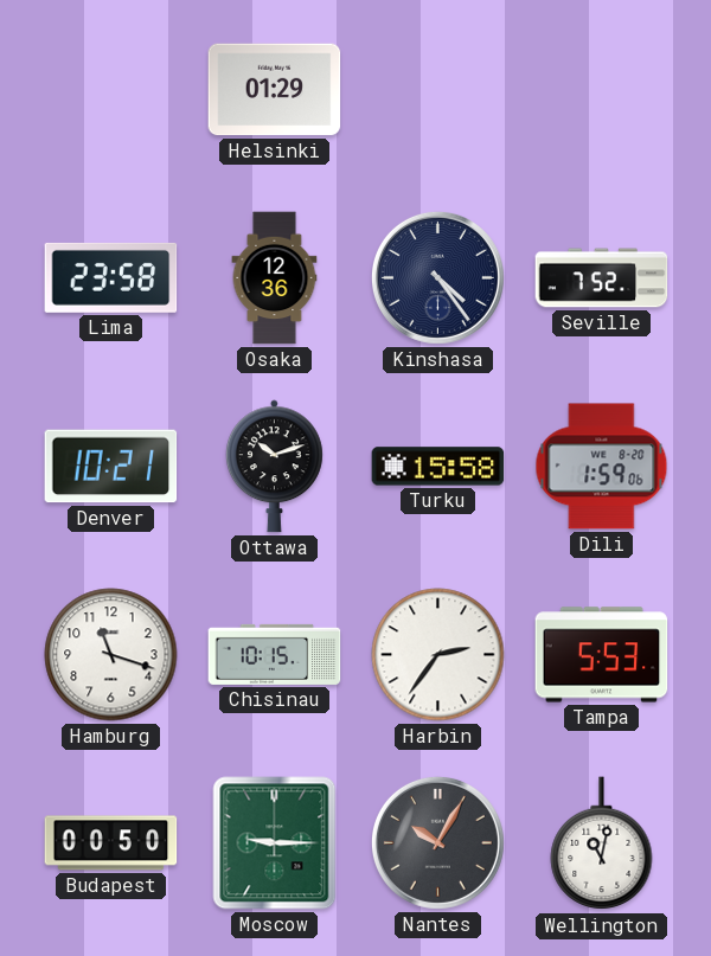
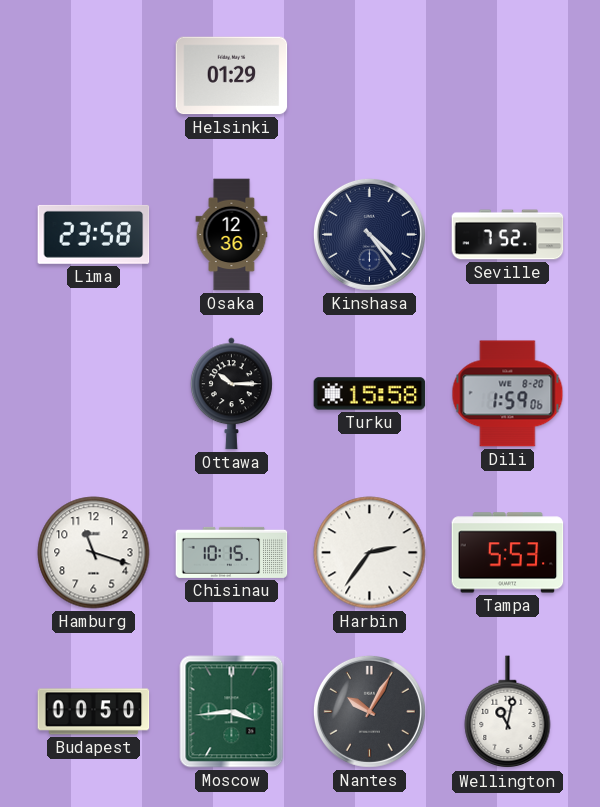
Denver: 10:21 -> none
Ottawa: 10:12 -> 10:15
Moscow: 9:15 -> 3:44
